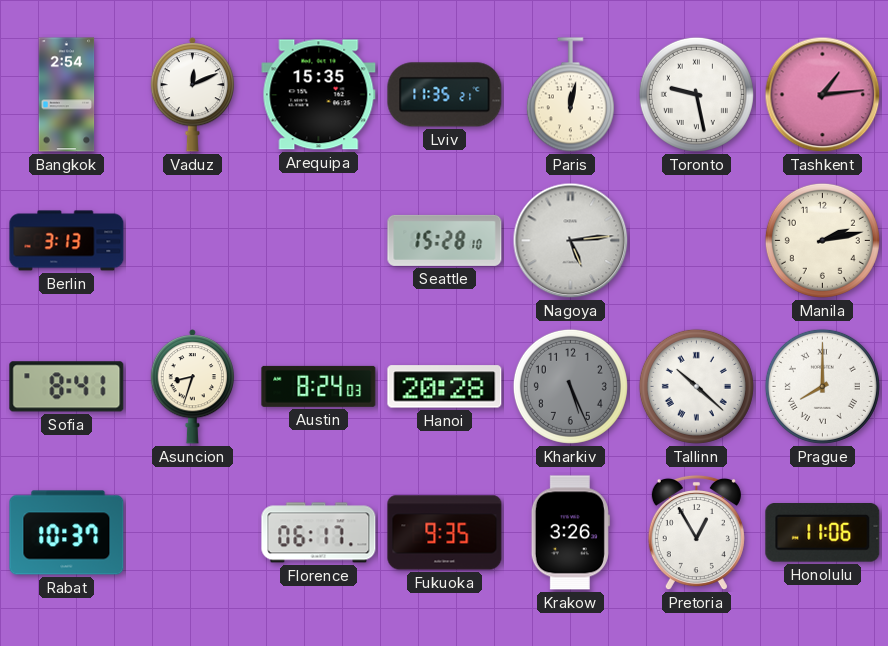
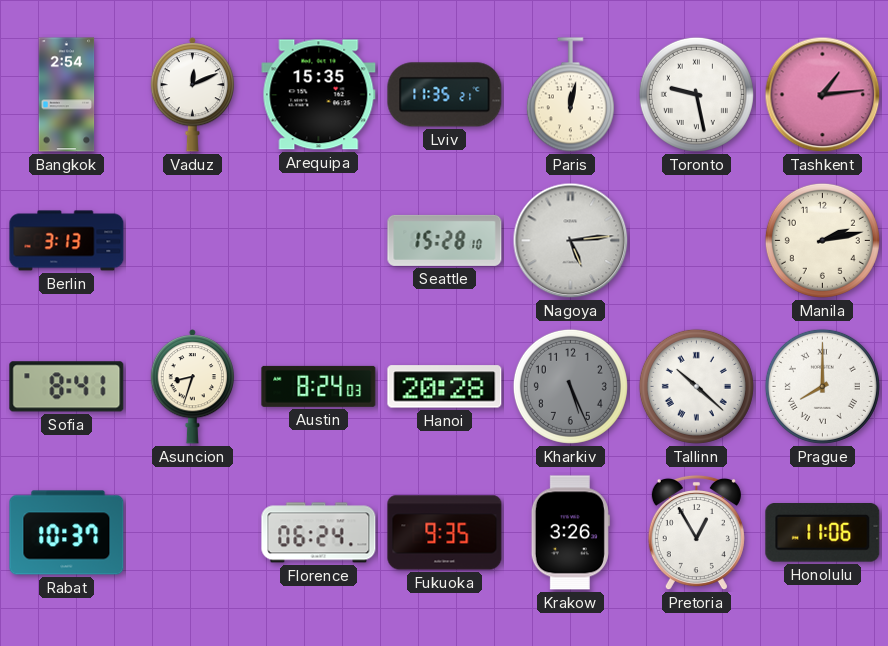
Florence: 06:17 -> 06:24
